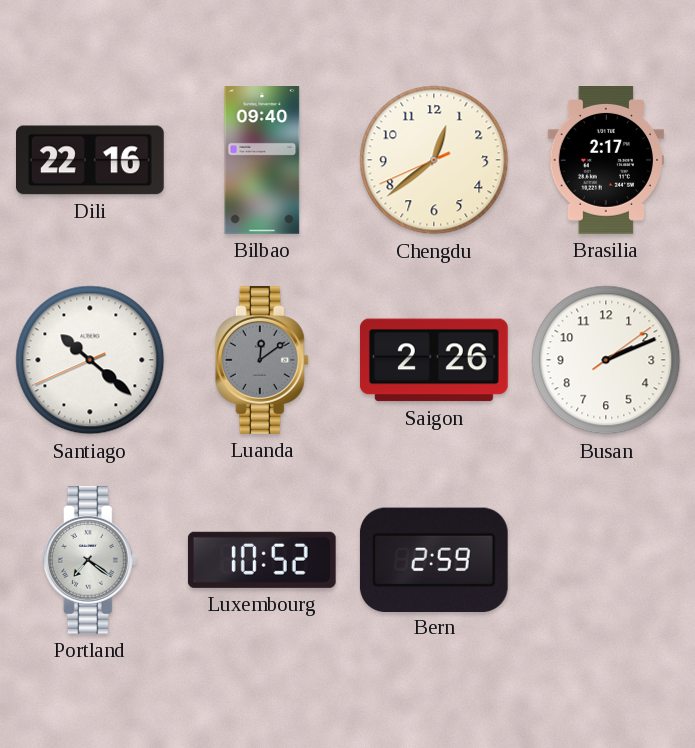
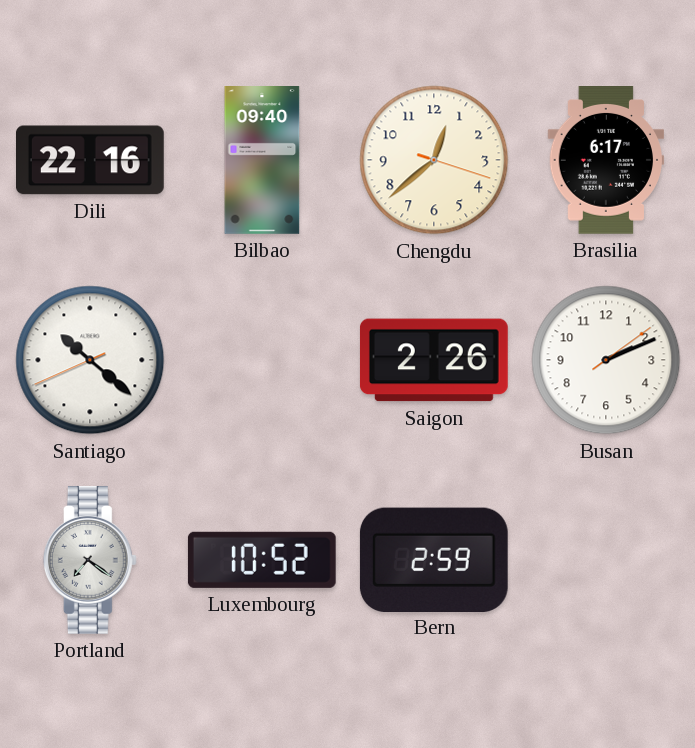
Chengdu: 12:38:41 -> 12:38:18
Brasilia: 2:17 -> 6:17
Luanda: 12:09 -> none
